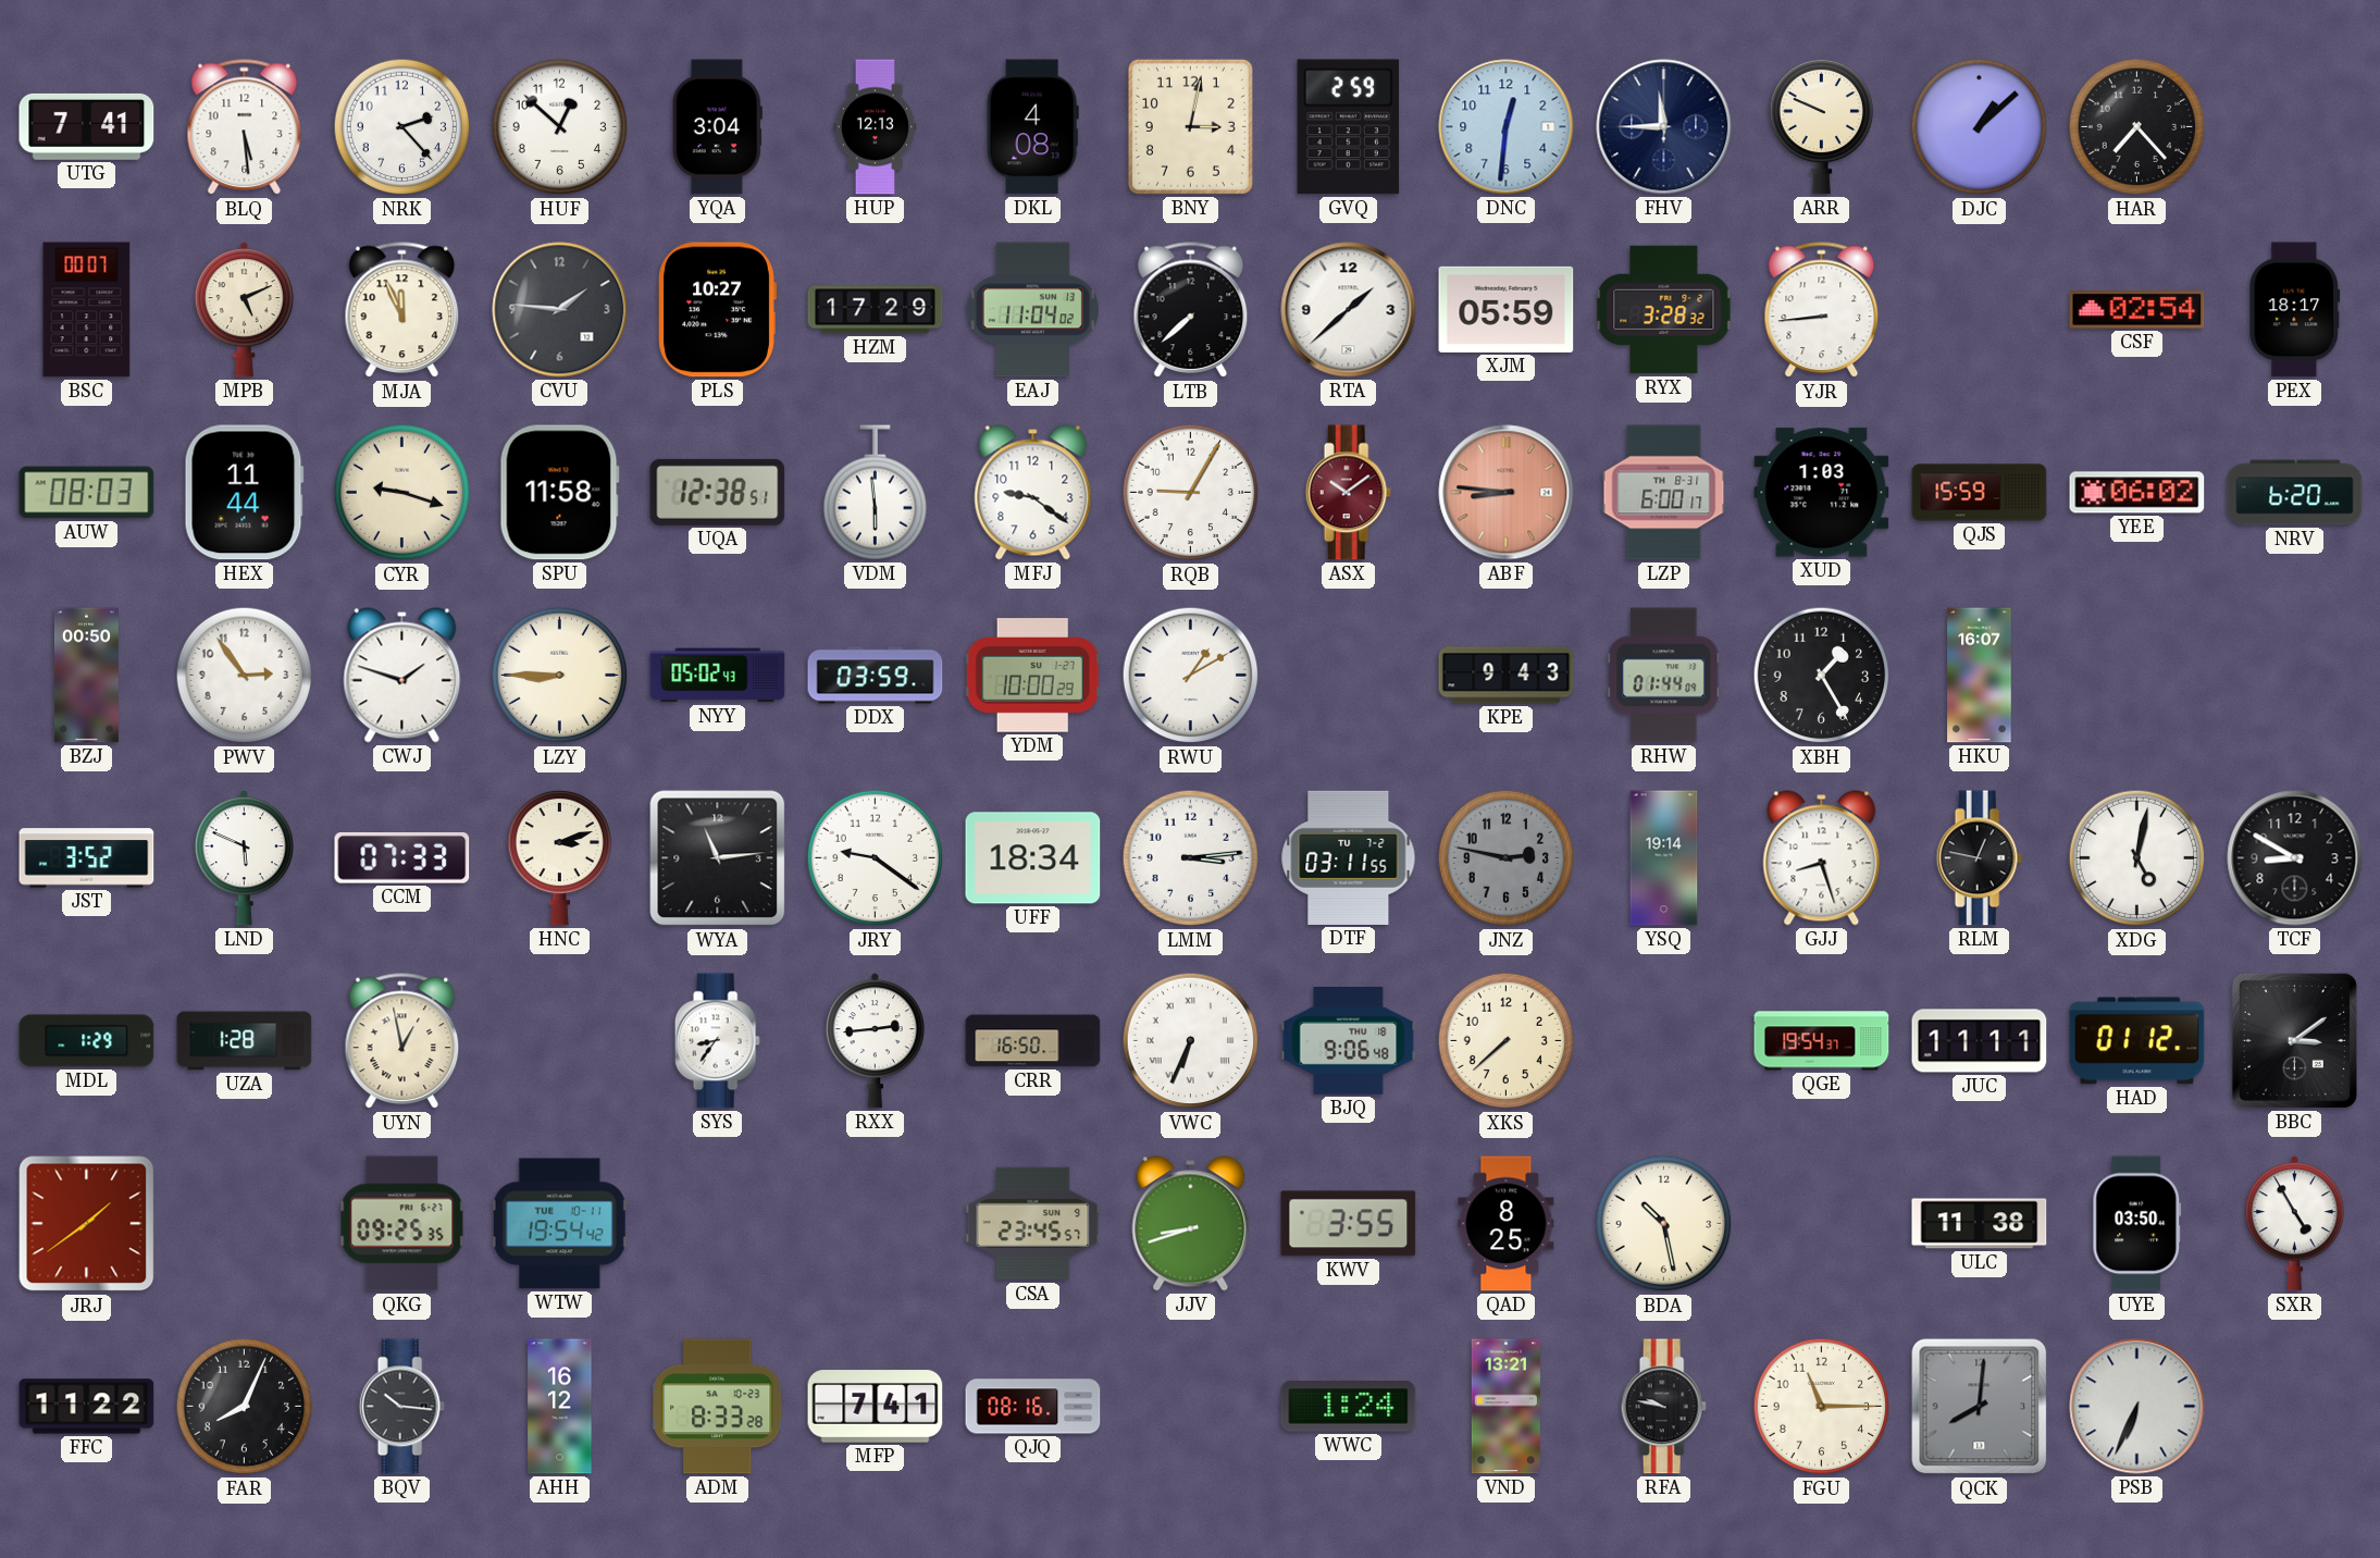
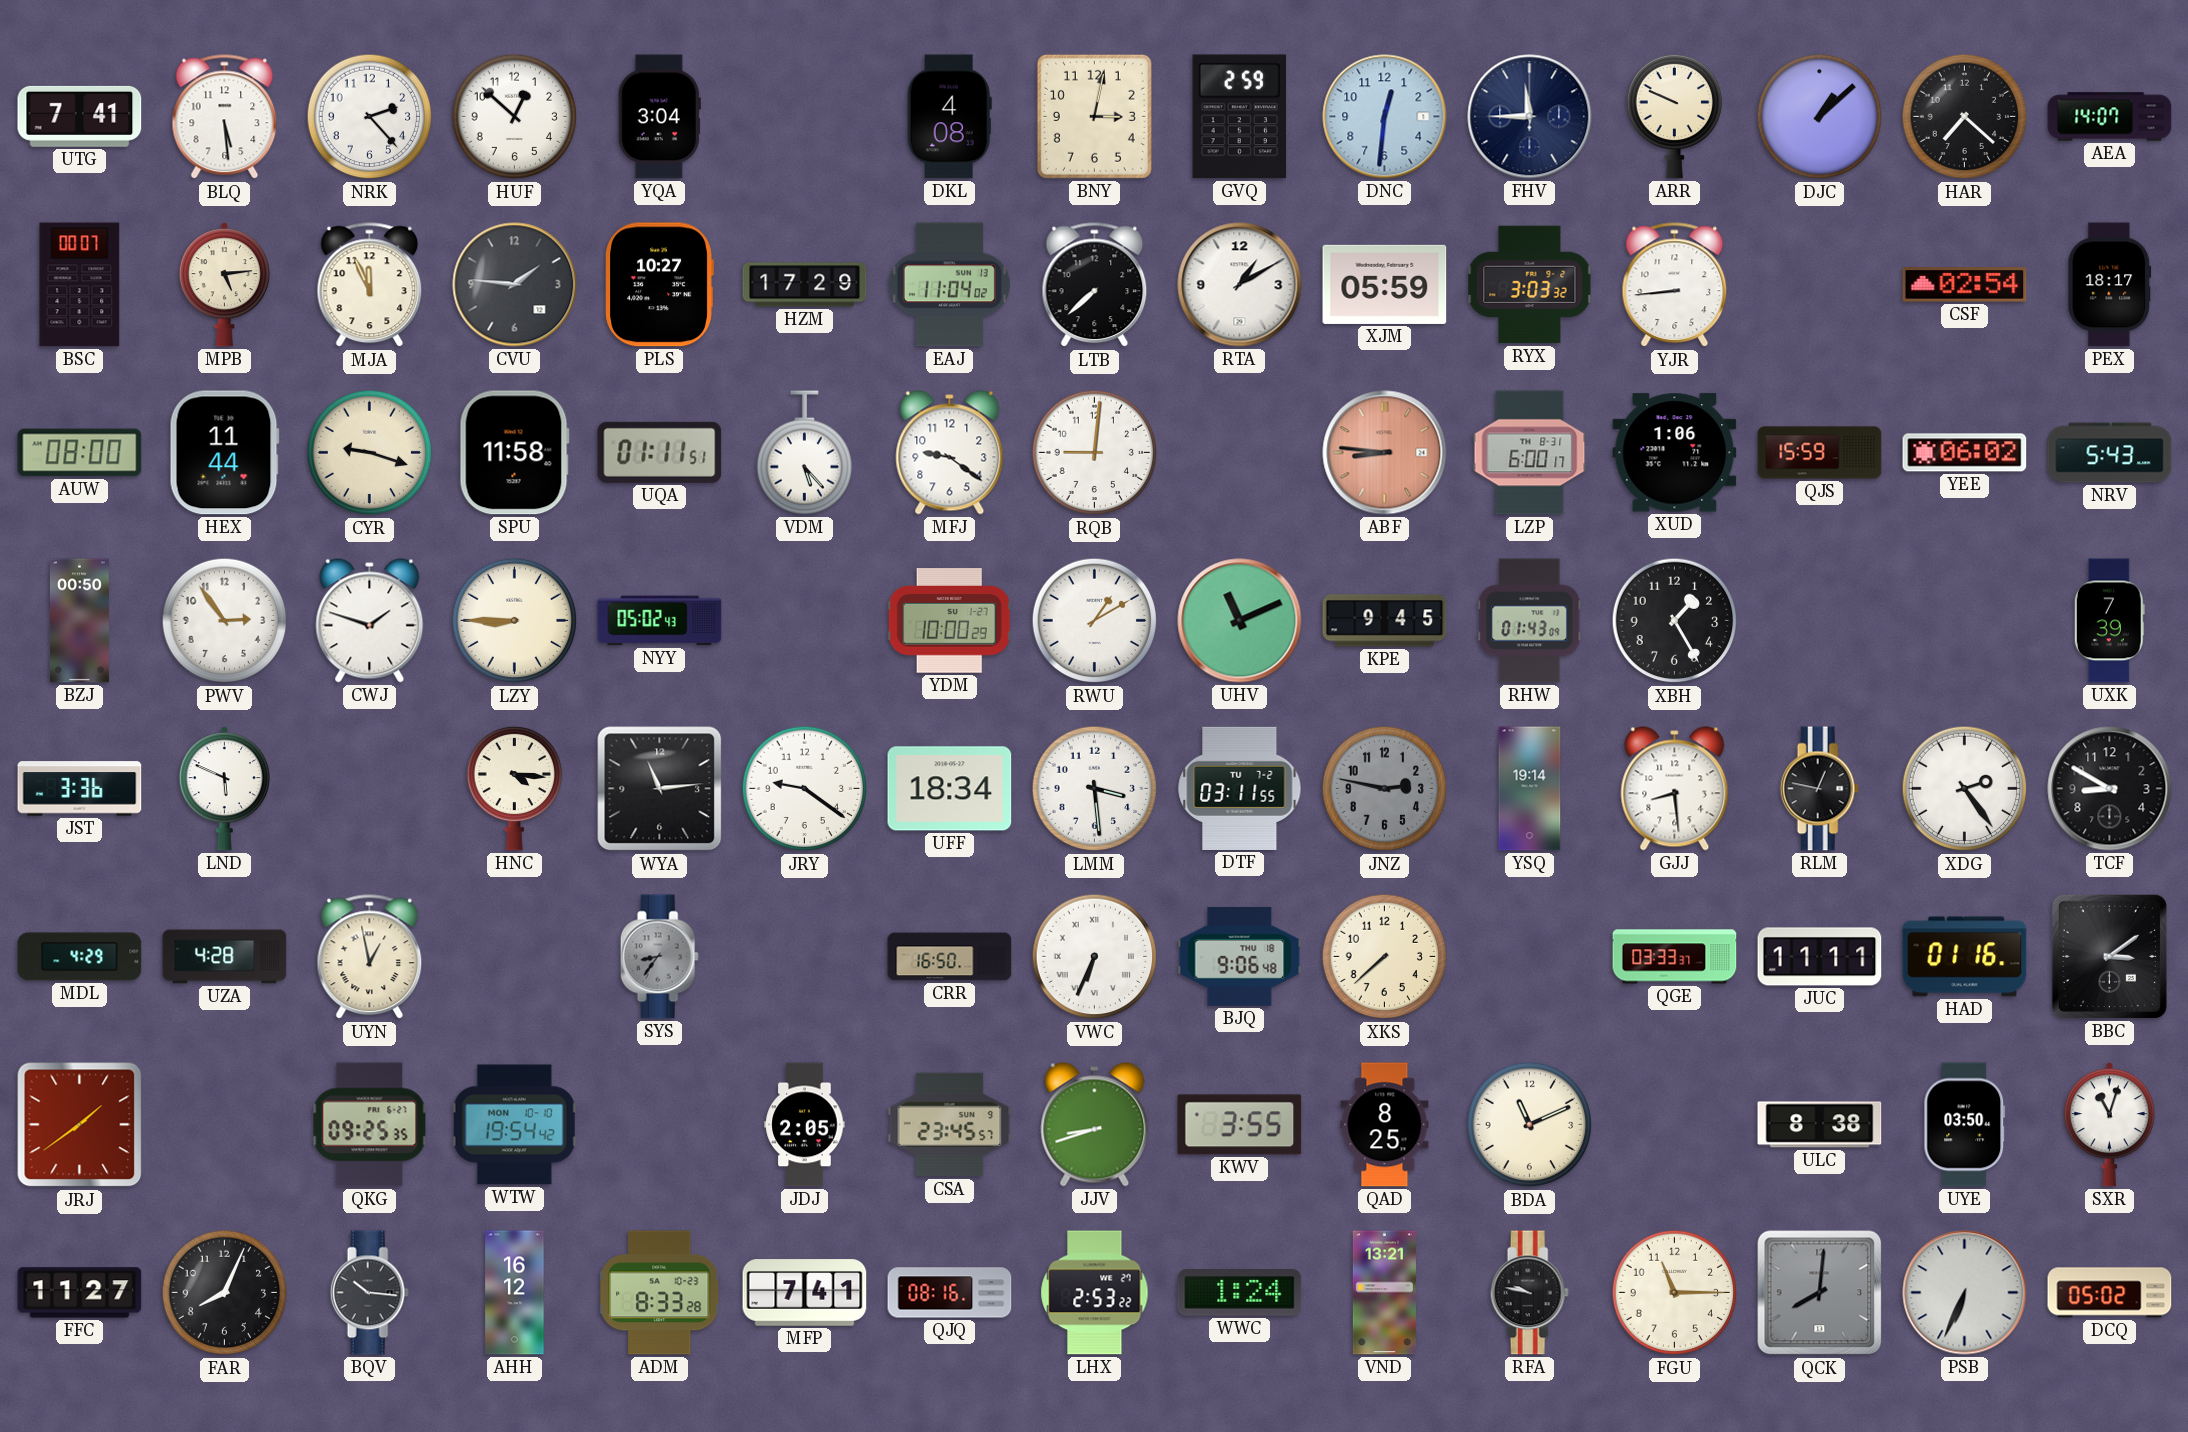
HUP: 12:13 -> none
HAR: 7:23 -> 7:22
AEA: none -> 14:07
MPB: 5:11 -> 5:14
RTA: 1:38 -> 1:10
RYX: 3:28 -> 3:03
AUW: 08:03 -> 08:00
UQA: 12:38 -> 01:11
VDM: 5:59 -> 5:23
RQB: 9:05 -> 9:01
ASX: 10:09 -> none
XUD: 1:03 -> 1:06
NRV: 6:20 -> 5:43
DDX: 03:59 -> none
UHV: none -> 11:11
KPE: 9:43 -> 9:45
RHW: 01:44 -> 01:43
HKU: 16:07 -> none
UXK: none -> 7:39
JST: 3:52 -> 3:36
CCM: 07:33 -> none
HNC: 3:12 -> 4:16
LMM: 3:14 -> 3:29
GJJ: 8:27 -> 8:29
XDG: 5:02 -> 2:24
MDL: 1:29 -> 4:29
UZA: 1:28 -> 4:28
SYS dial: white -> grey
RXX: 2:44 -> none
QGE: 19:54 -> 03:33
HAD: 01:12 -> 01:16
WTW date: TUE 10-11 -> MON 10-10
JDJ: none -> 2:05
BDA: 10:28 -> 11:11
ULC: 11:38 -> 8:38
SXR: 4:55 -> 11:03
FFC: 11:22 -> 11:27
LHX: none -> 2:53
DCQ: none -> 05:02
